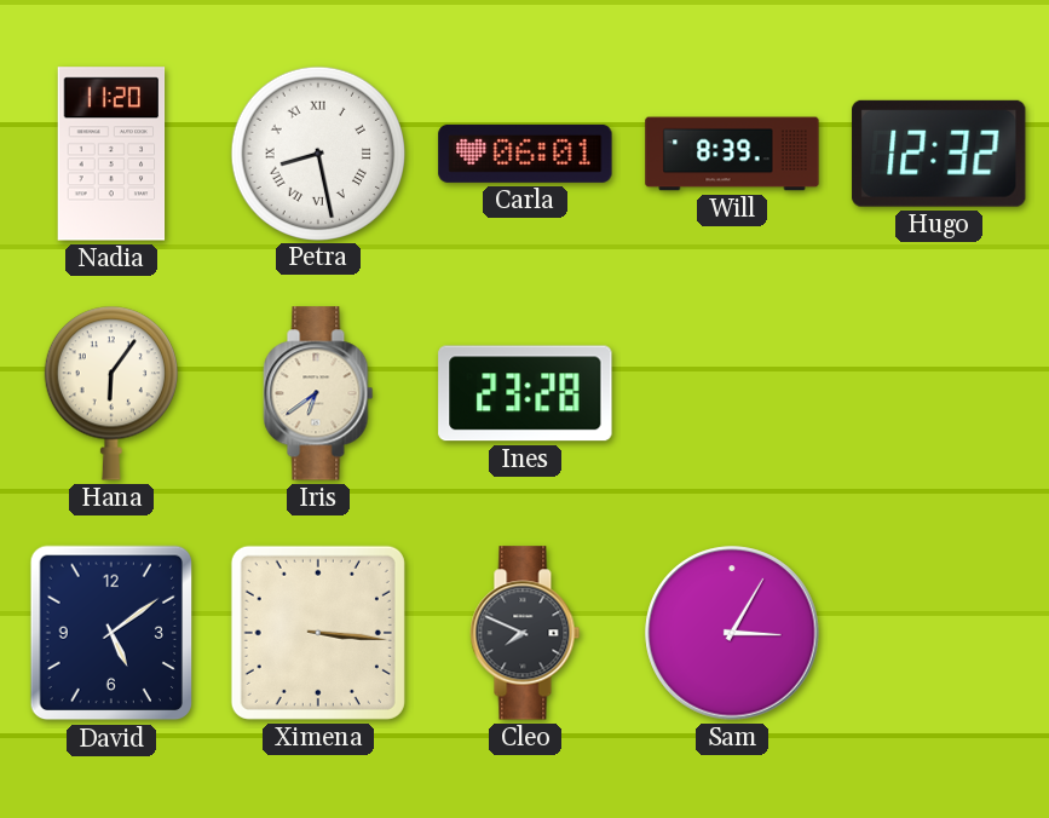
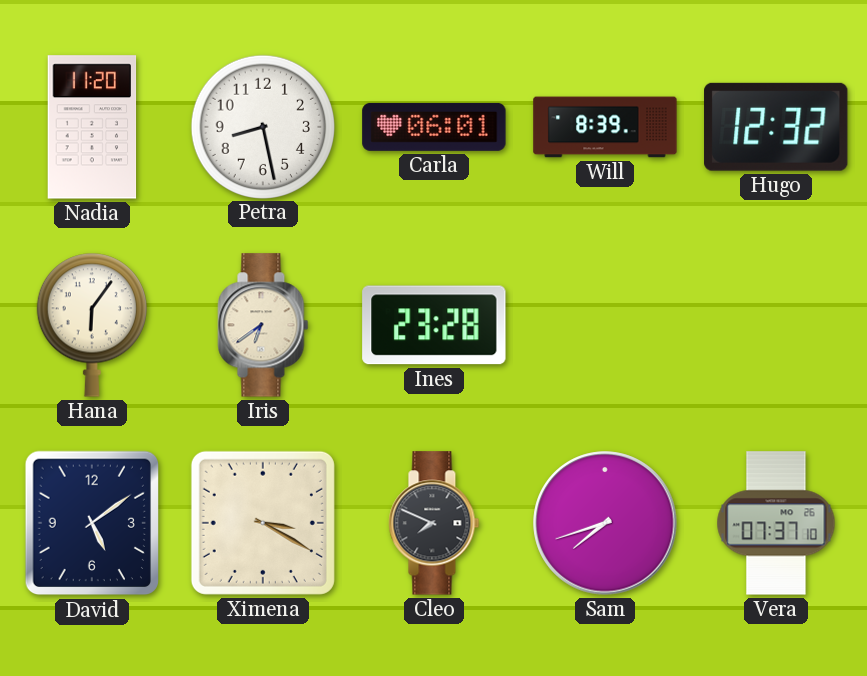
Petra numerals: Roman -> Arabic
Ximena: 3:16 -> 3:20
Sam: 3:05 -> 7:42
Vera: none -> 07:37
